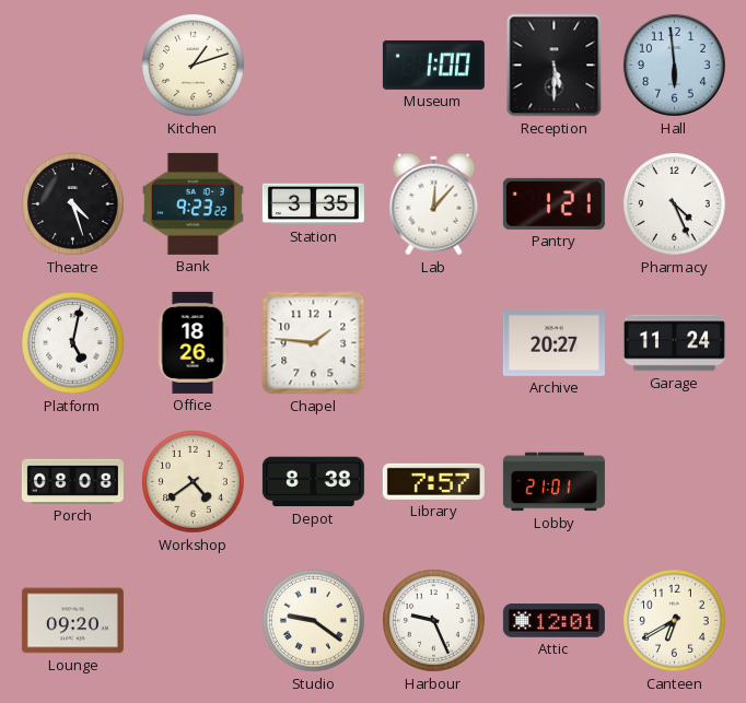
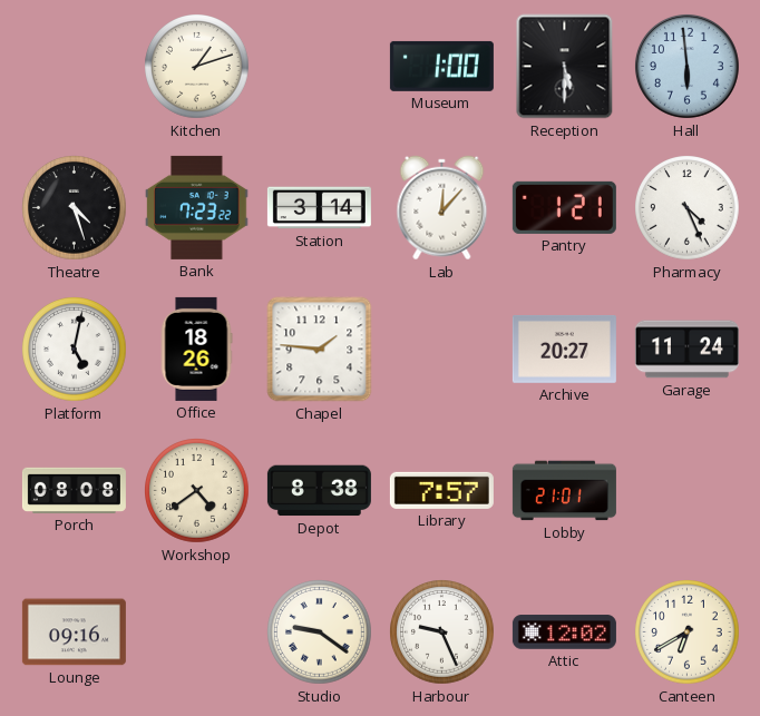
Bank: 9:23 -> 7:23
Station: 3:35 -> 3:14
Lounge: 09:20 -> 09:16
Attic: 12:01 -> 12:02
